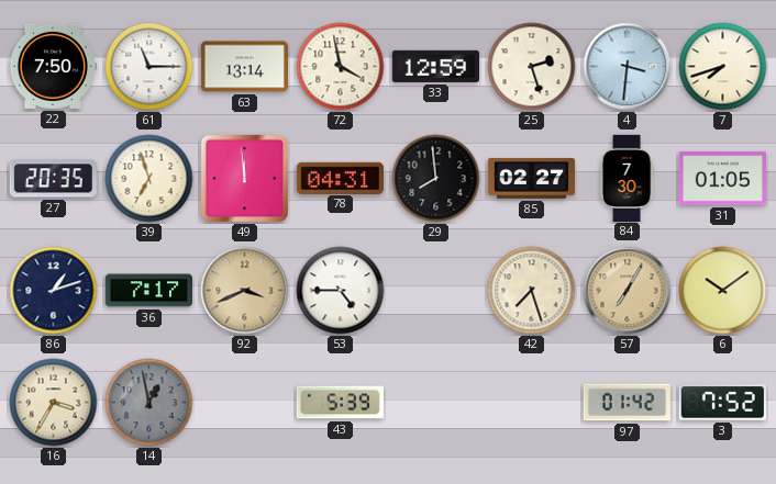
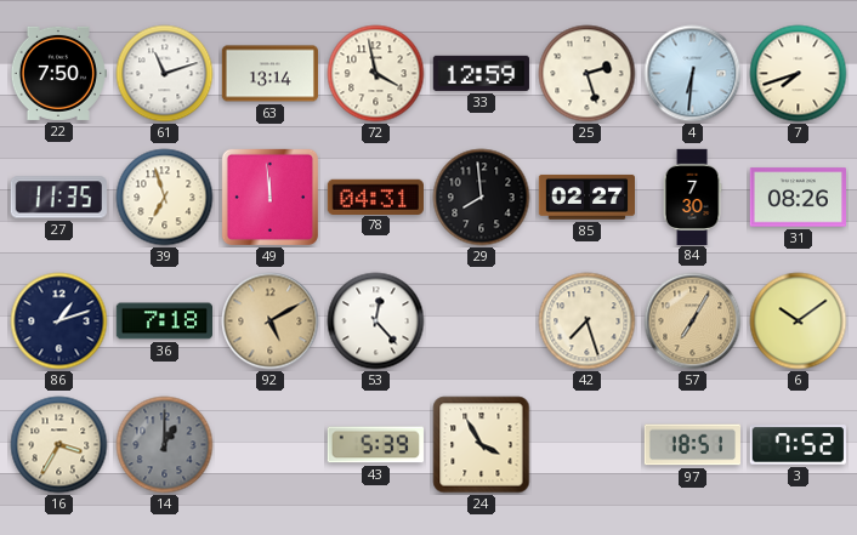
61: 11:15 -> 11:12
4: 3:31 -> 6:31
27: 20:35 -> 11:35
31: 01:05 -> 08:26
36: 7:17 -> 7:18
92: 3:41 -> 5:10
53: 4:45 -> 12:23
14: 12:58 -> 1:00
24: none -> 3:55
97: 01:42 -> 18:51
